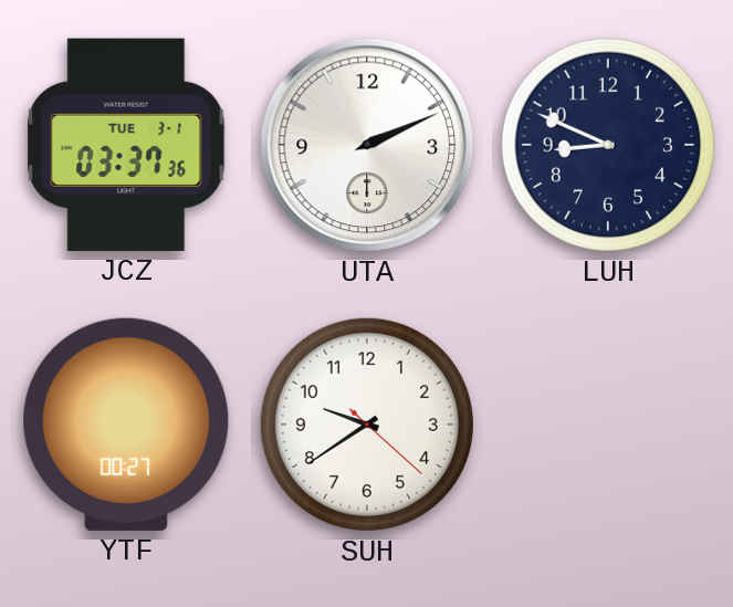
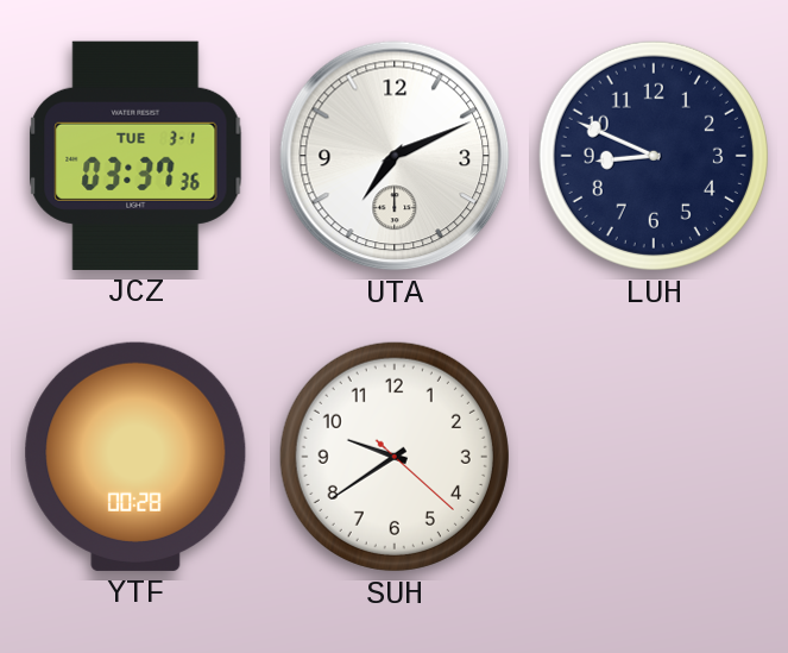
UTA: 2:11 -> 7:11
YTF: 00:27 -> 00:28
